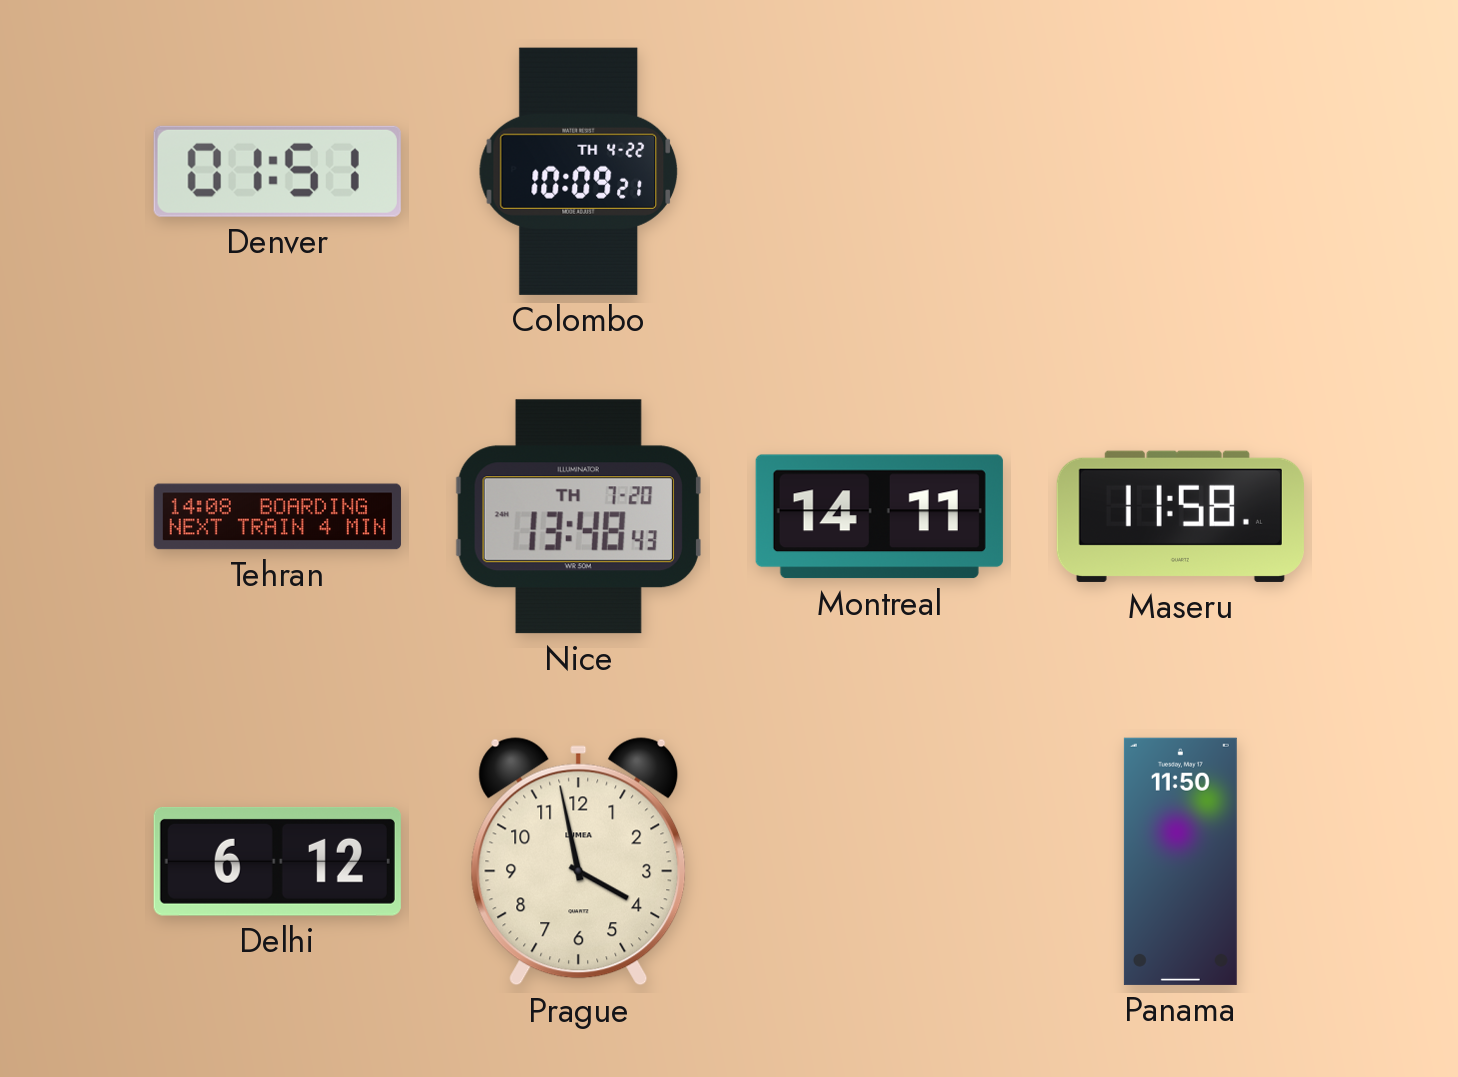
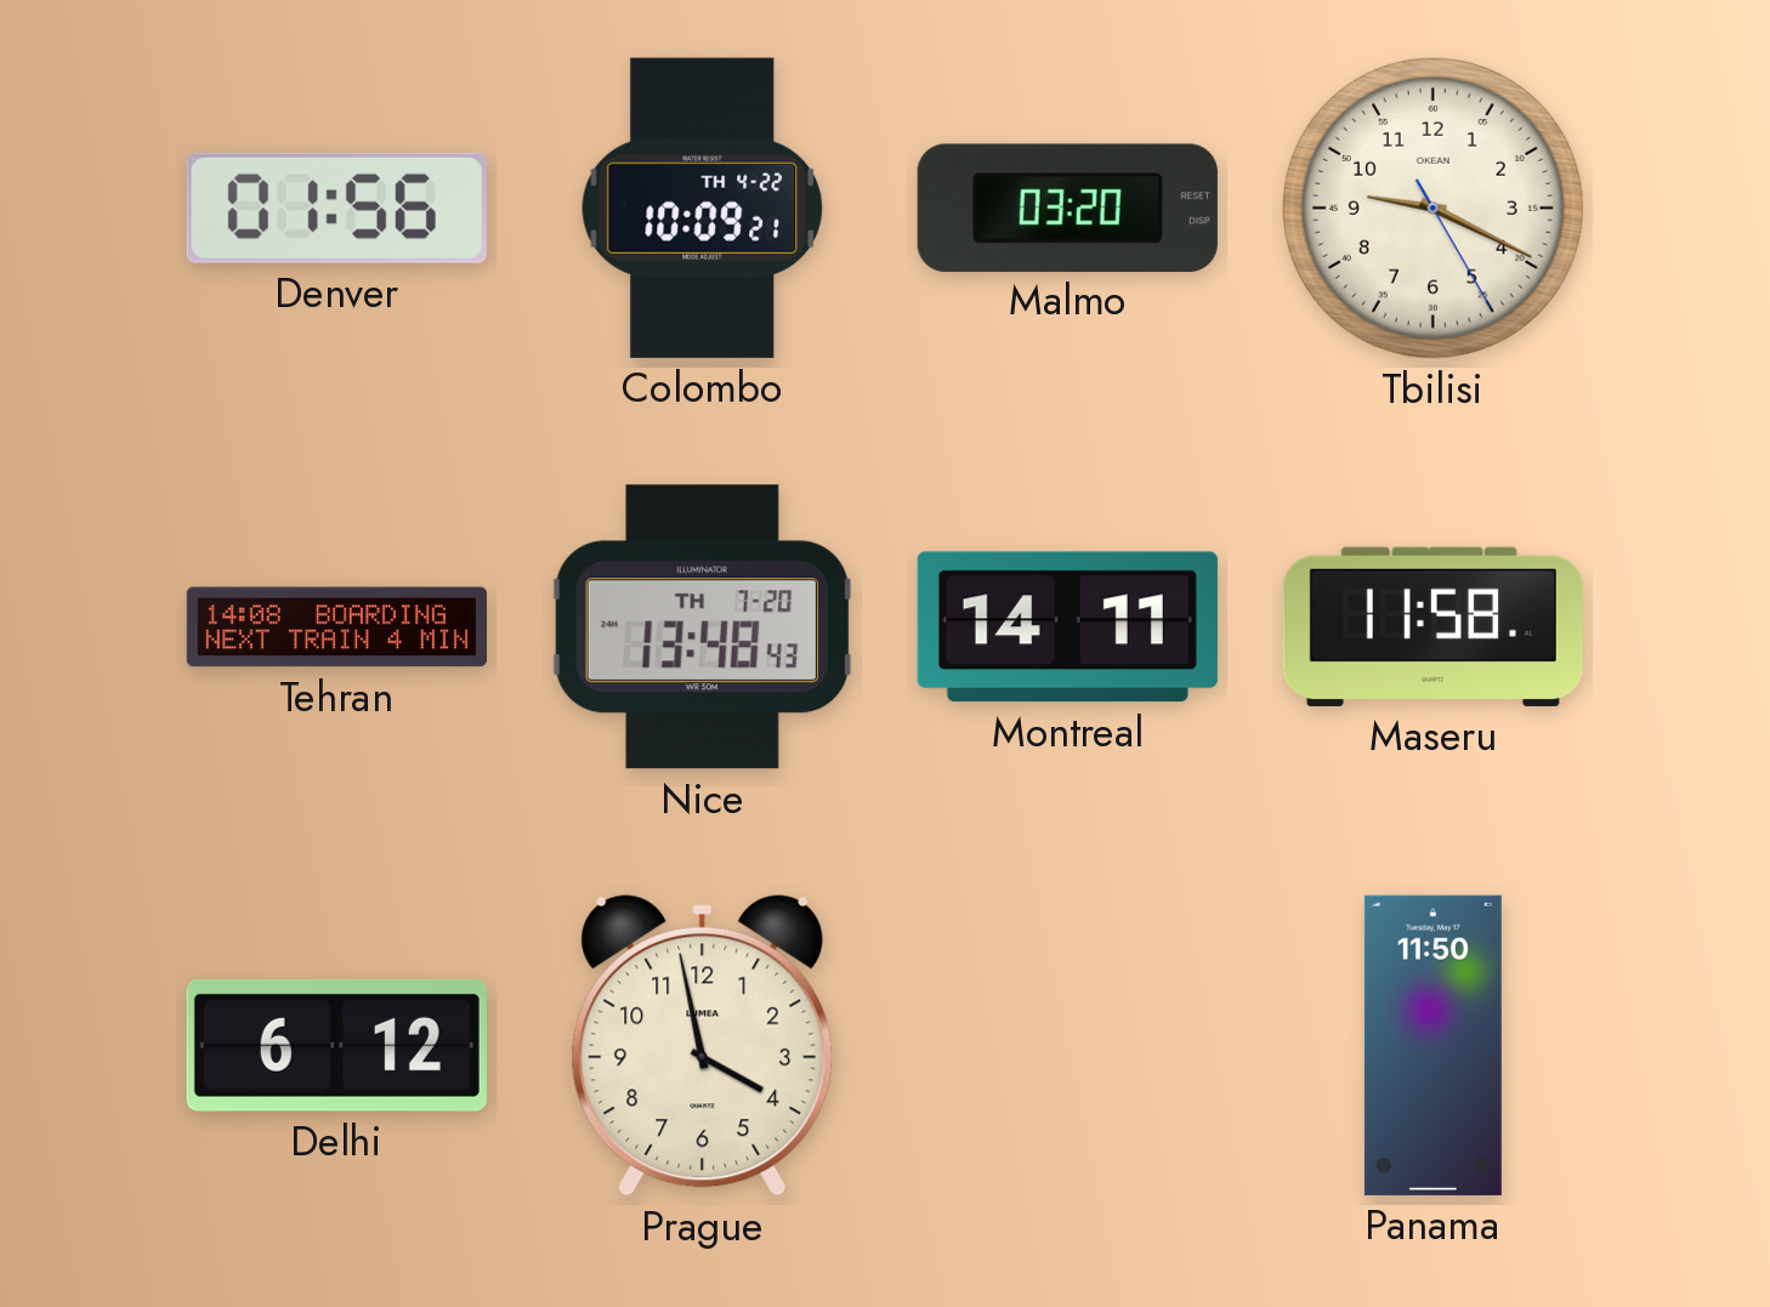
Denver: 01:51 -> 01:56
Malmo: none -> 03:20
Tbilisi: none -> 9:19
